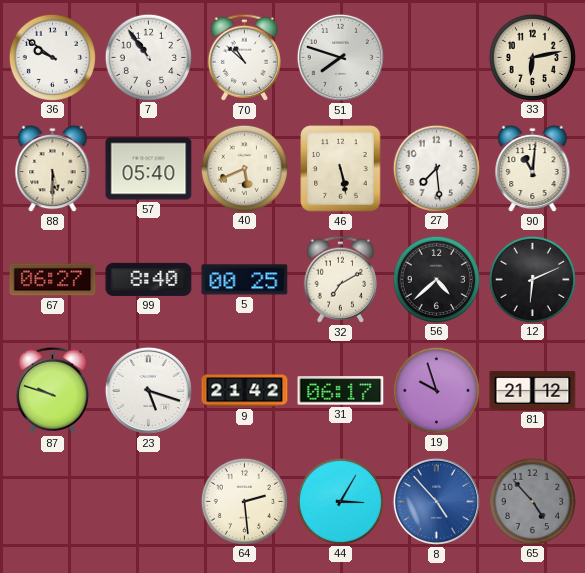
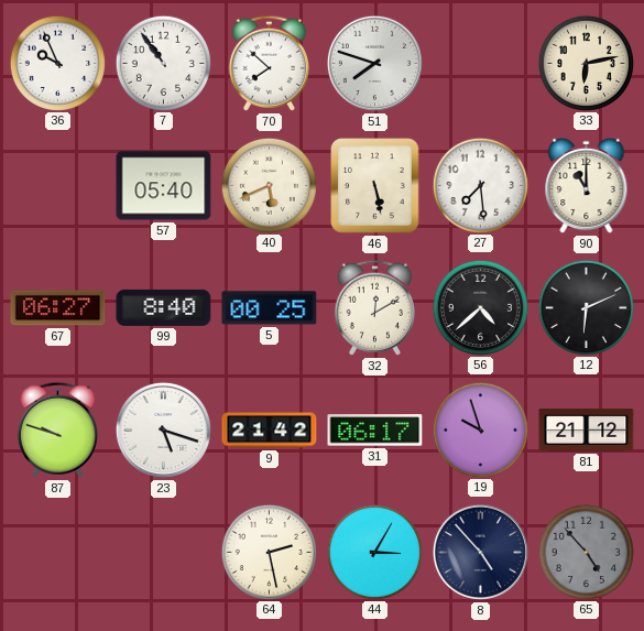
36: 9:51 -> 9:56
70: 10:52 -> 7:52
88: 5:30 -> none
90: 11:01 -> 11:00
32: 7:10 -> 12:10
64: 2:29 -> 2:28
8 dial: blue -> navy
